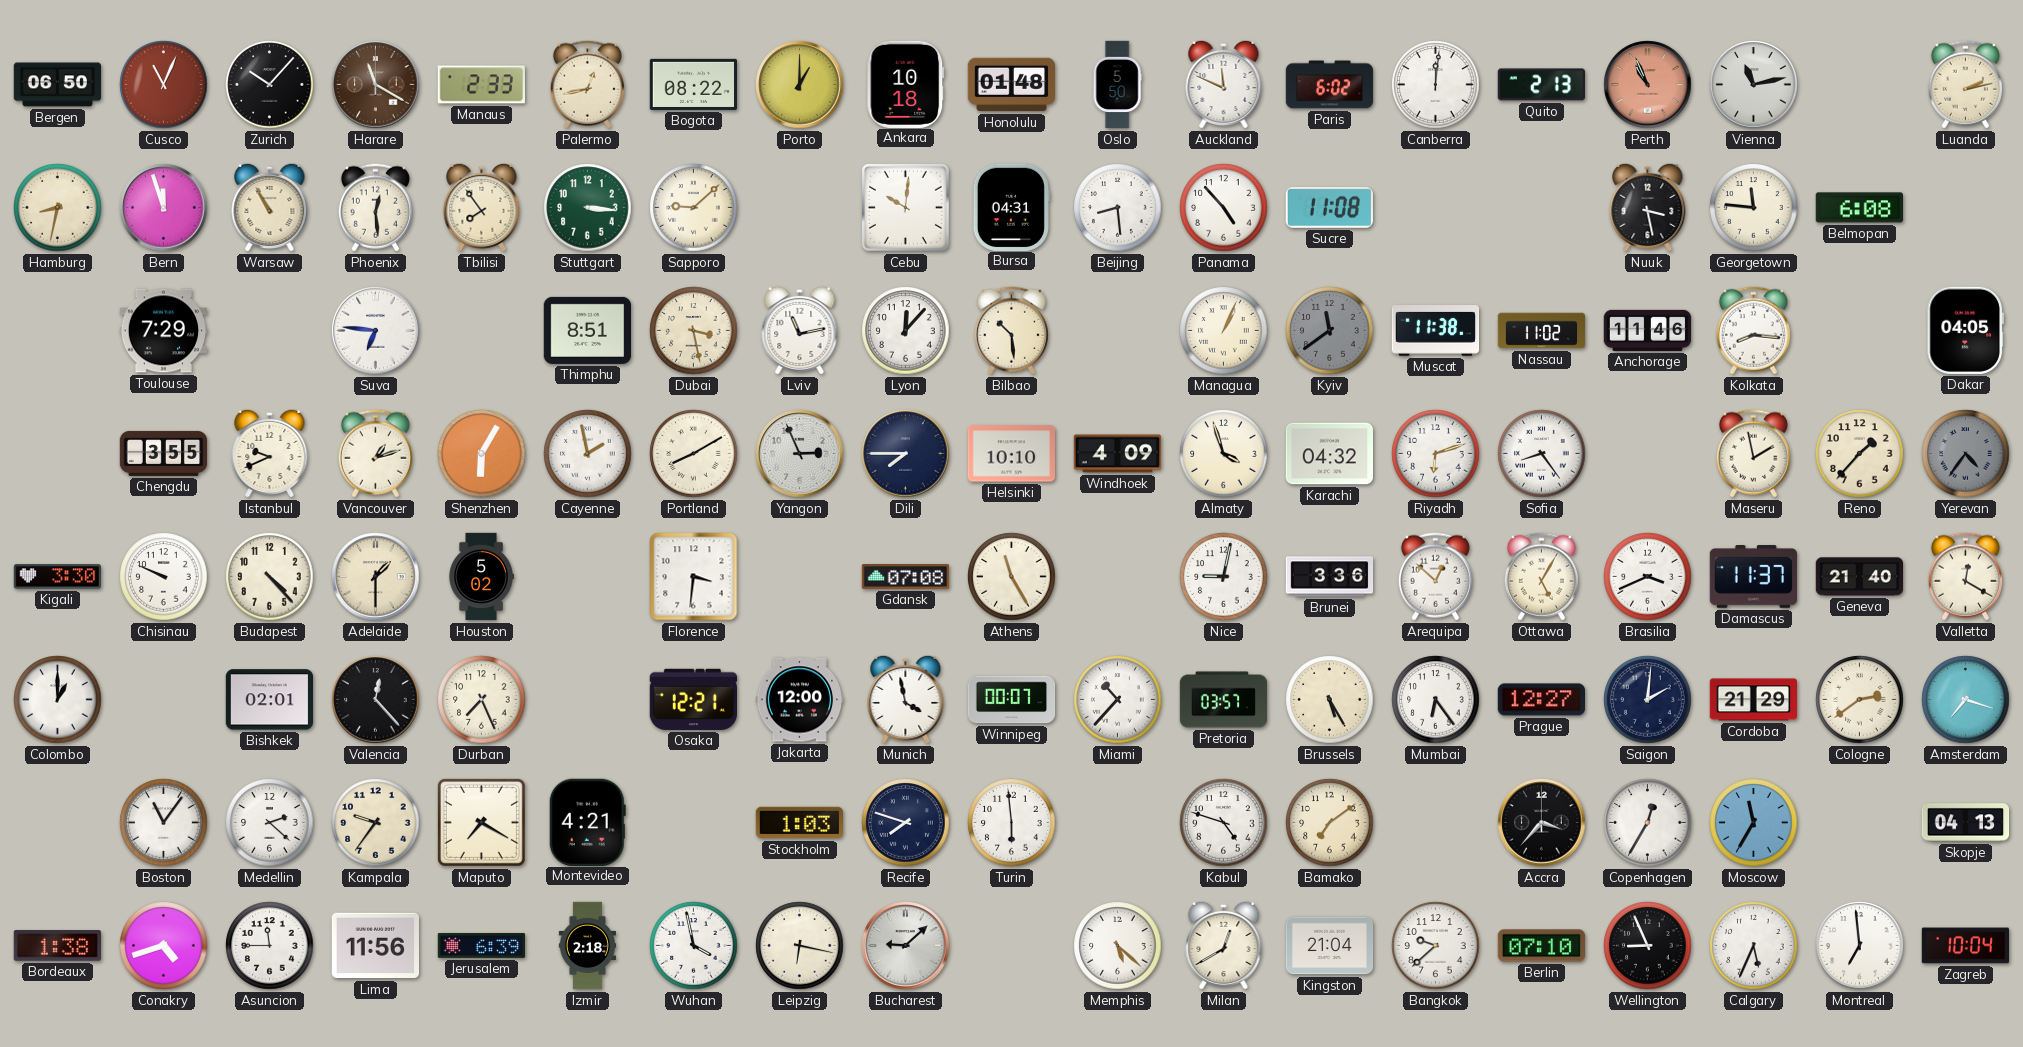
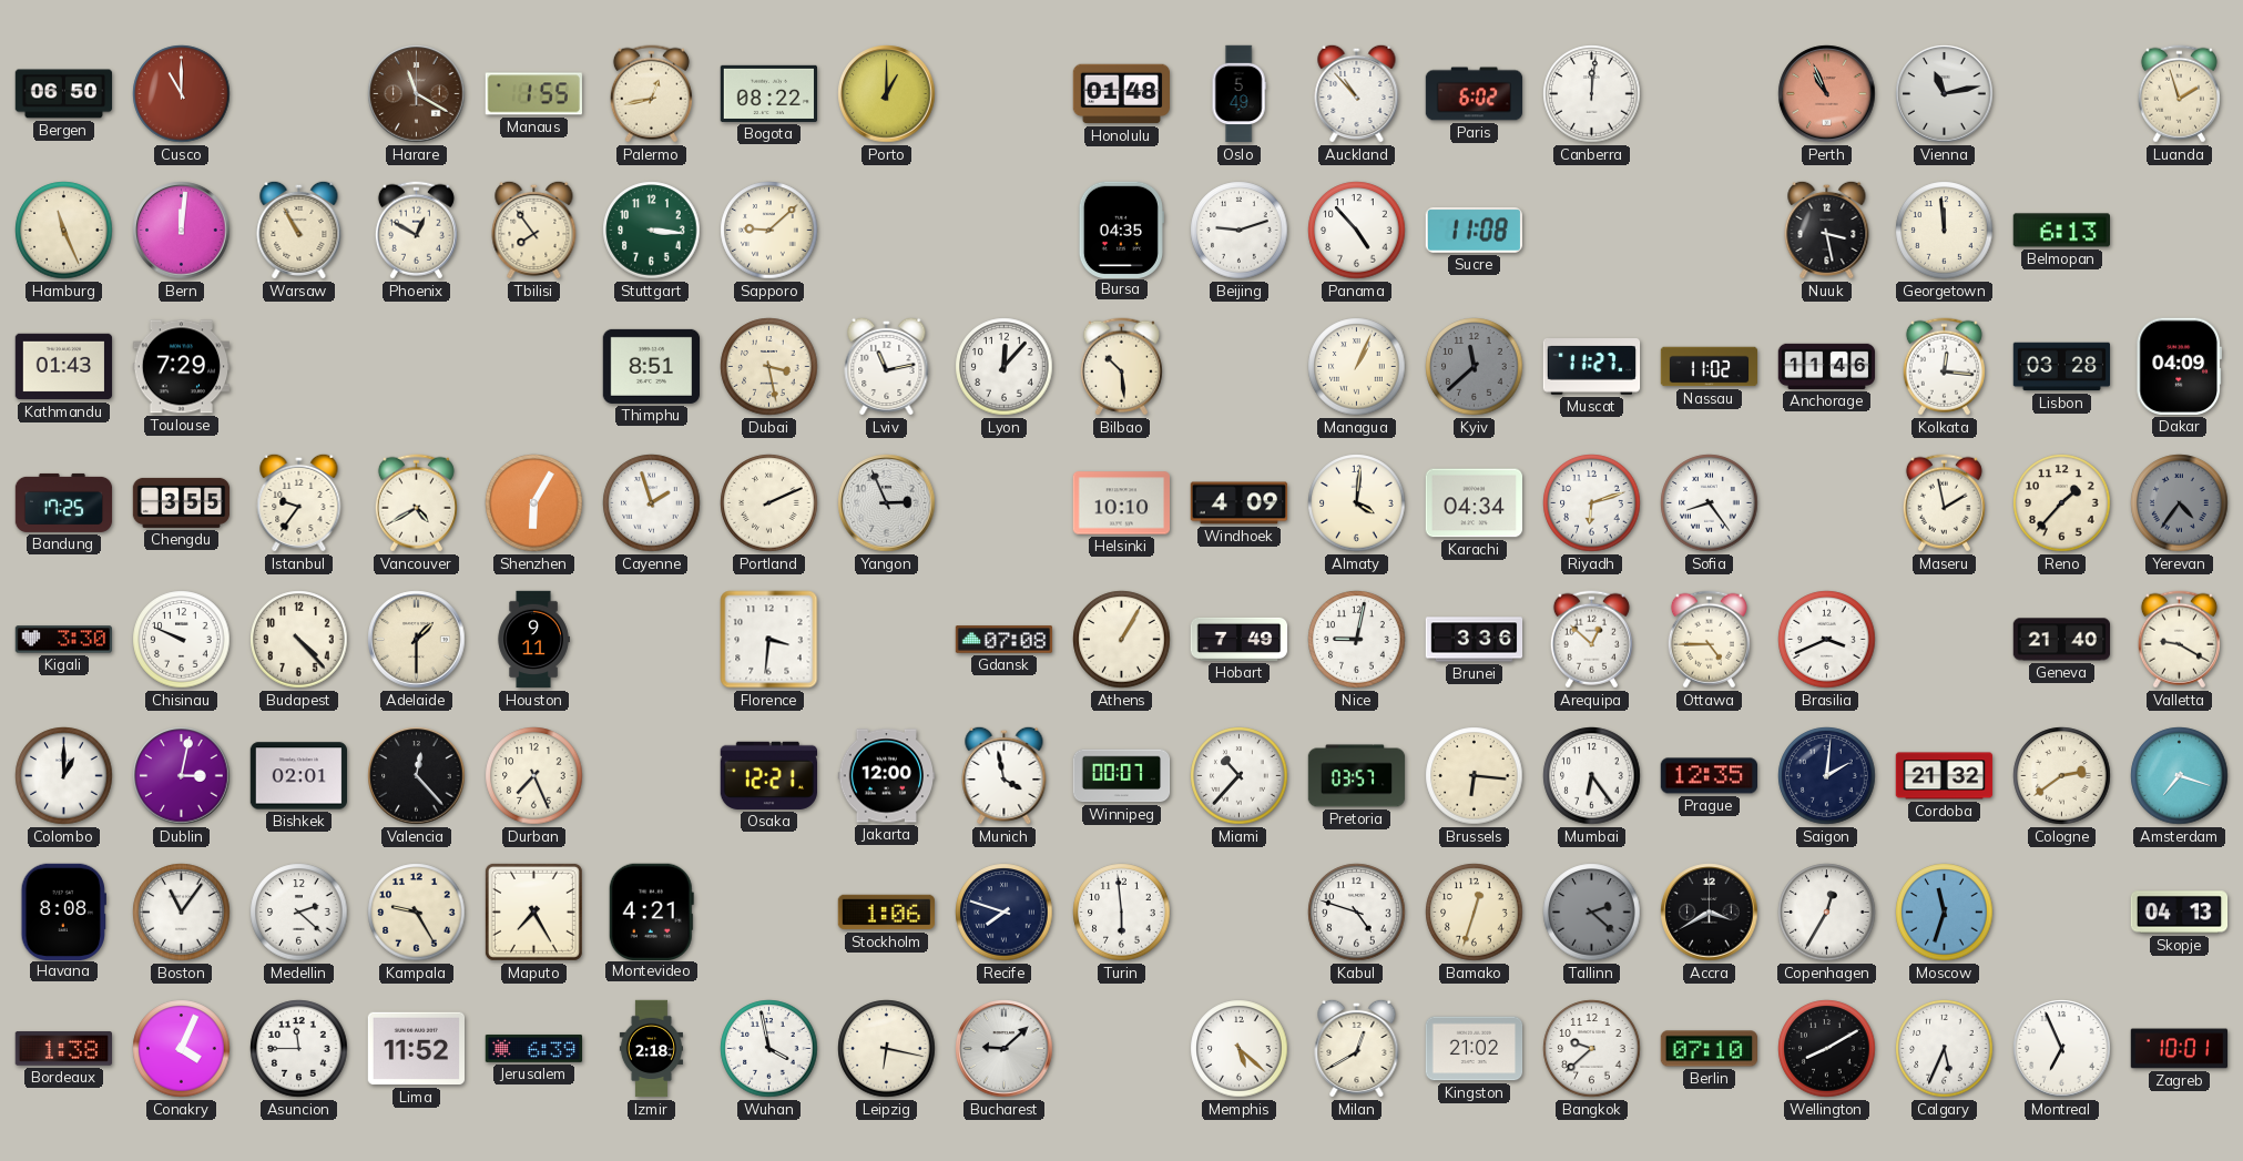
Cusco: 11:04 -> 11:00
Zurich: 10:07 -> none
Manaus: 2:33 -> 1:55
Ankara: 10:18 -> none
Oslo: 5:50 -> 5:49
Auckland: 11:49 -> 10:53
Quito: 2:13 -> none
Luanda: 2:13 -> 1:57
Hamburg: 8:32 -> 11:26
Bern: 11:57 -> 12:01
Phoenix: 12:29 -> 12:50
Cebu: 10:01 -> none
Bursa: 04:31 -> 04:35
Beijing: 8:29 -> 9:12
Georgetown: 11:46 -> 11:59
Belmopan: 6:08 -> 6:13
Kathmandu: none -> 01:43
Suva: 6:46 -> none
Kyiv: 11:39 -> 11:38
Muscat: 11:38 -> 11:27
Kolkata: 8:16 -> 12:16
Lisbon: none -> 03:28
Dakar: 04:05 -> 04:09
Bandung: none -> 17:25
Istanbul: 9:41 -> 9:36
Vancouver: 1:12 -> 4:40
Cayenne: 1:58 -> 1:57
Portland: 8:10 -> 2:11
Dili: 7:45 -> none
Almaty: 3:57 -> 4:01
Karachi: 04:32 -> 04:34
Houston: 5:02 -> 9:11
Athens: 11:25 -> 1:05
Hobart: none -> 7:49
Ottawa: 5:05 -> 4:45
Damascus: 11:37 -> none
Valletta: 12:20 -> 9:20
Dublin: none -> 3:02
Brussels: 5:25 -> 6:16
Prague: 12:27 -> 12:35
Cordoba: 21:29 -> 21:32
Havana: none -> 8:08
Kampala: 9:36 -> 9:25
Maputo: 7:20 -> 7:25
Stockholm: 1:03 -> 1:06
Bamako: 7:09 -> 12:33
Tallinn: none -> 2:22
Accra: 3:37 -> 3:40
Moscow: 11:35 -> 11:33
Conakry: 4:42 -> 4:04
Lima: 11:56 -> 11:52
Kingston: 21:04 -> 21:02
Wellington: 8:56 -> 8:10
Montreal: 6:59 -> 6:56
Zagreb: 10:04 -> 10:01
